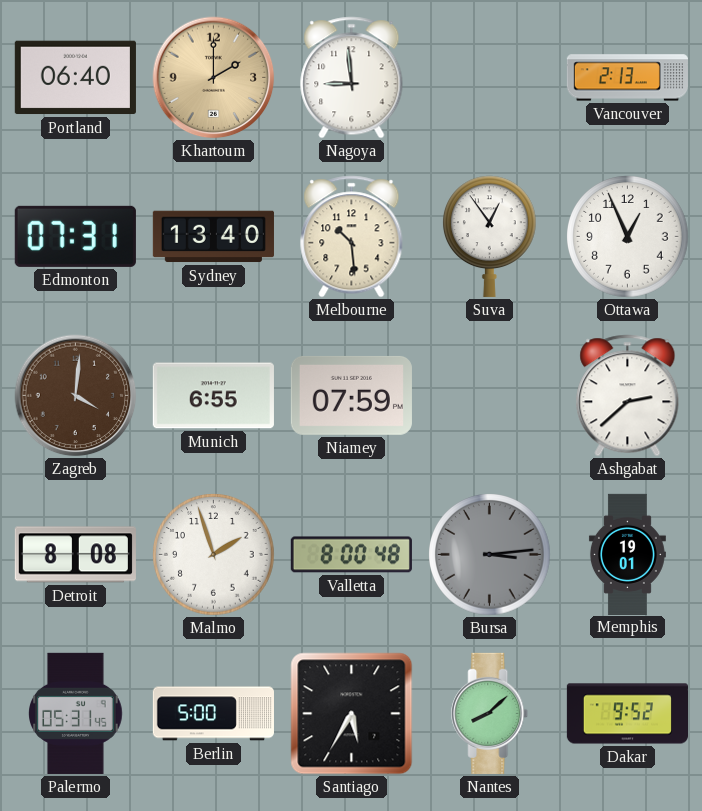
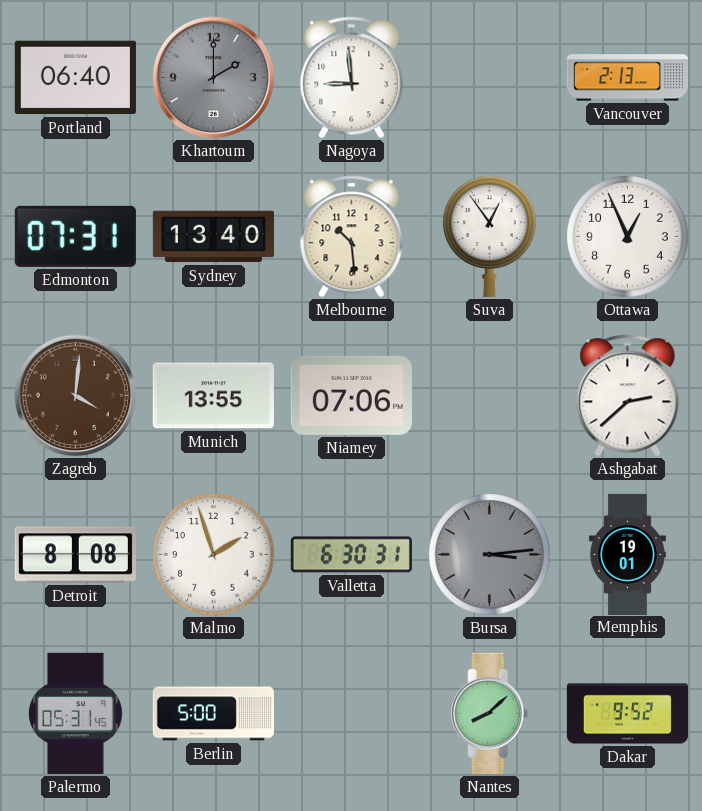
Khartoum dial: champagne -> grey
Munich: 6:55 -> 13:55
Niamey: 07:59 -> 07:06
Valletta: 8:00 -> 6:30
Santiago: 5:35 -> none
